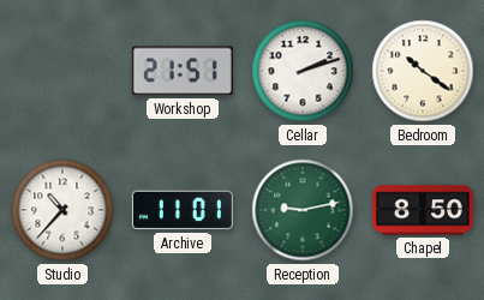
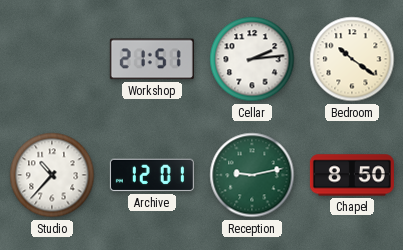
Cellar: 2:12 -> 2:14
Archive: 11:01 -> 12:01
